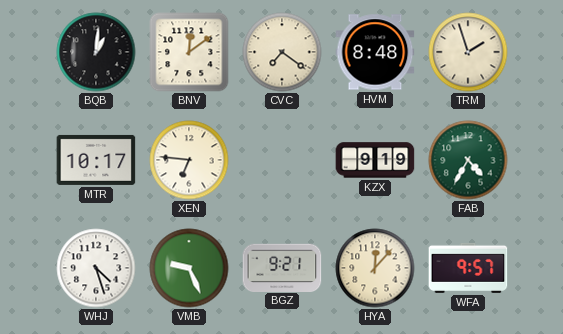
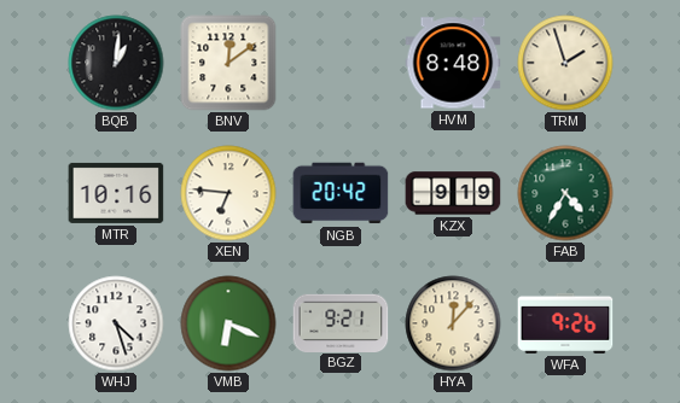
CVC: 7:21 -> none
MTR: 10:17 -> 10:16
NGB: none -> 20:42
VMB: 9:26 -> 6:19
WFA: 9:57 -> 9:26
